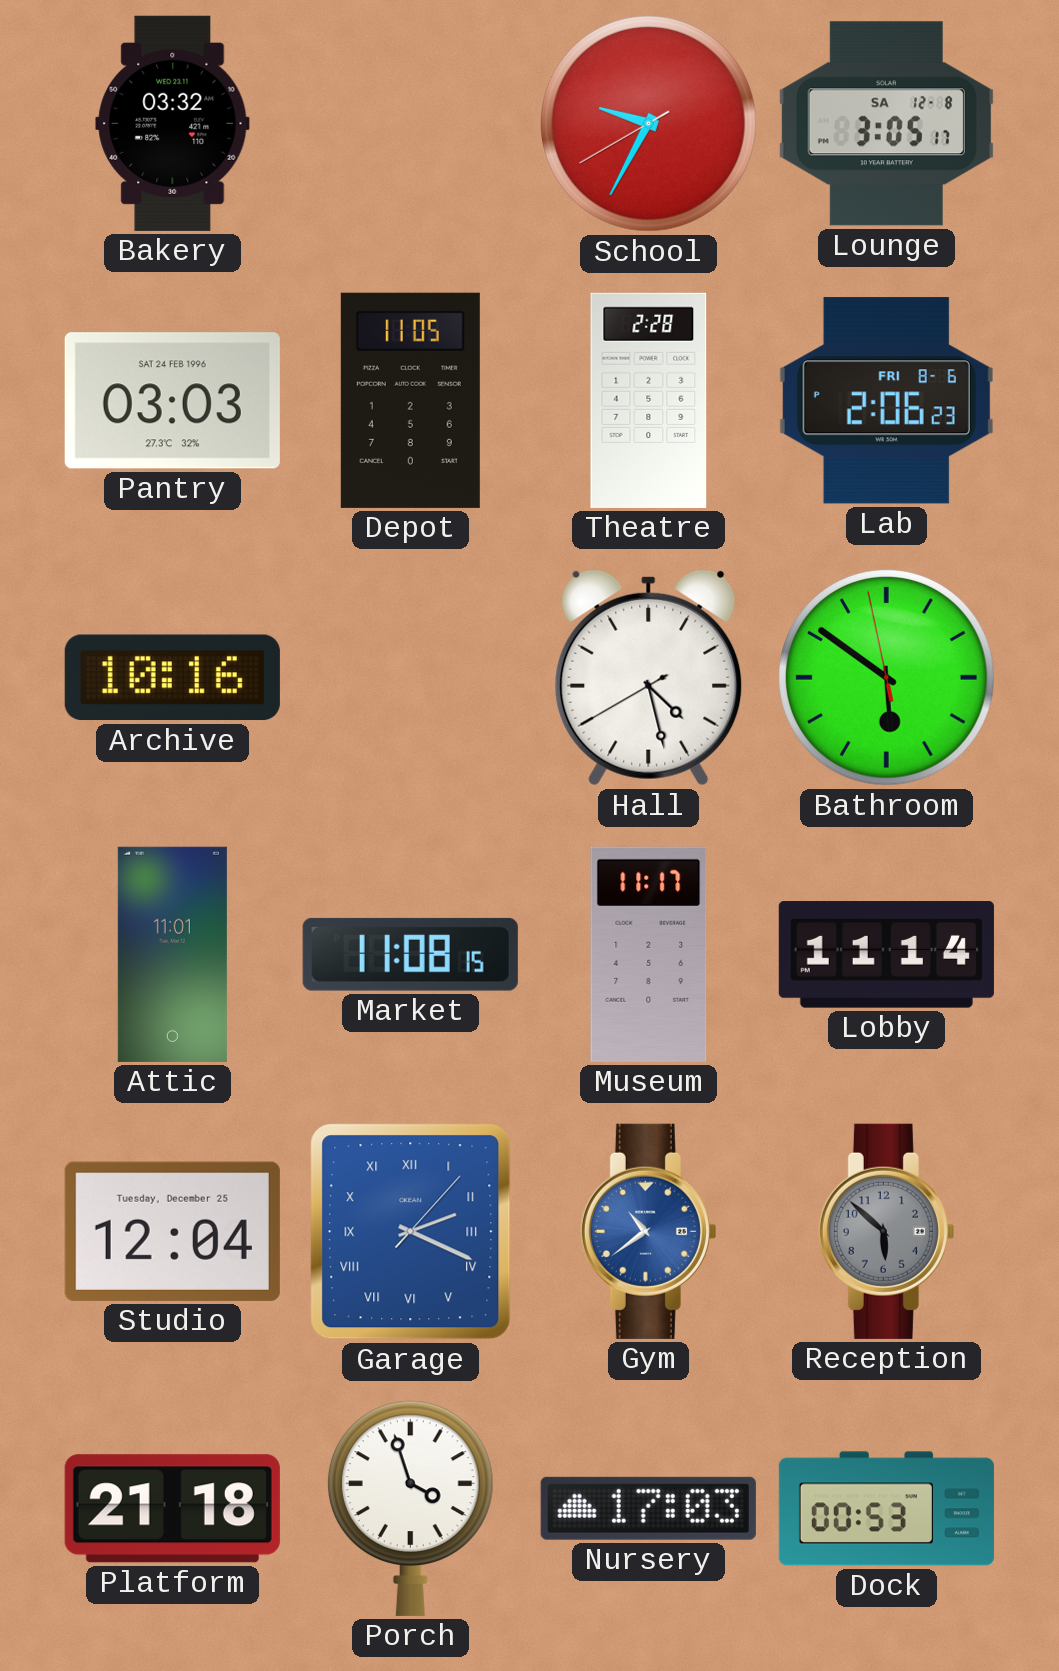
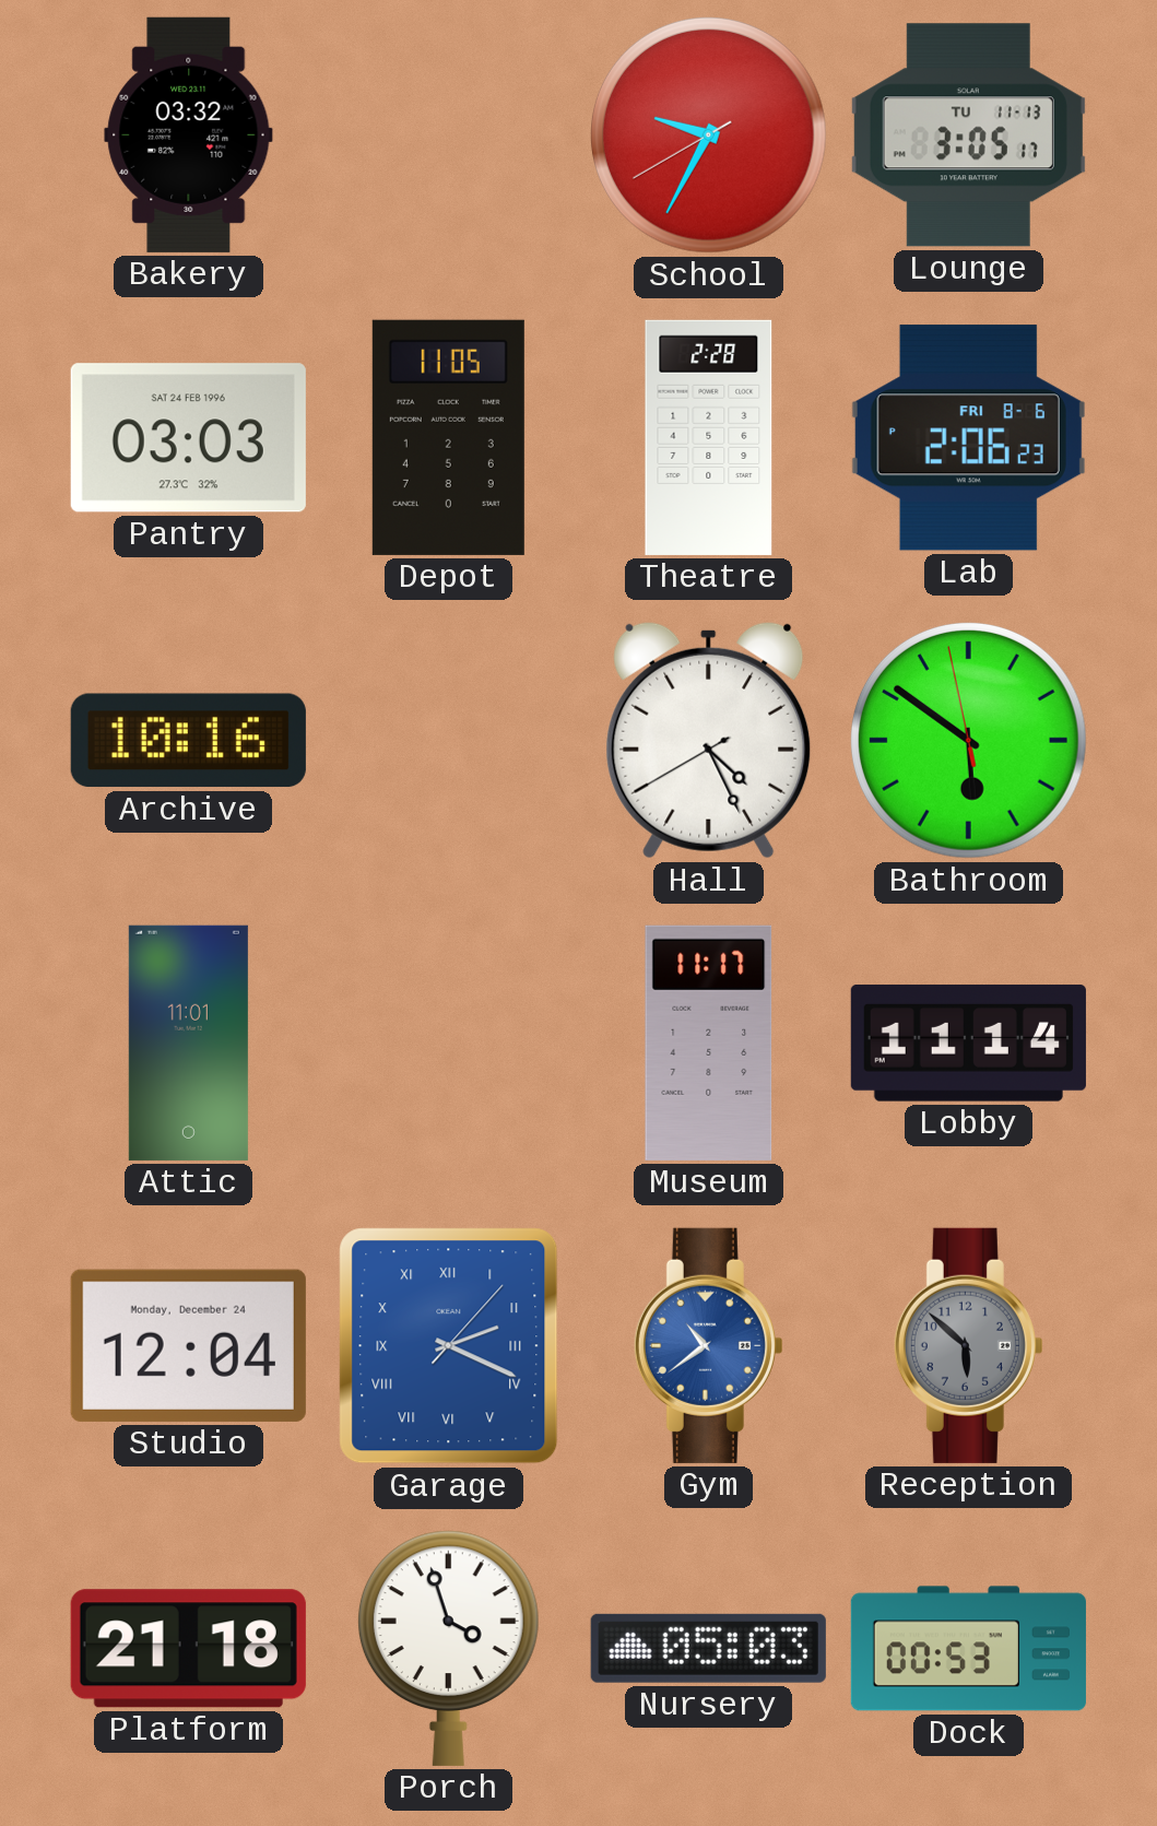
Lounge date: SA 12-8 -> TU 11-13
Hall: 4:27 -> 4:25
Market: 11:08 -> none
Studio date: Tuesday, December 25 -> Monday, December 24
Nursery: 17:03 -> 05:03
